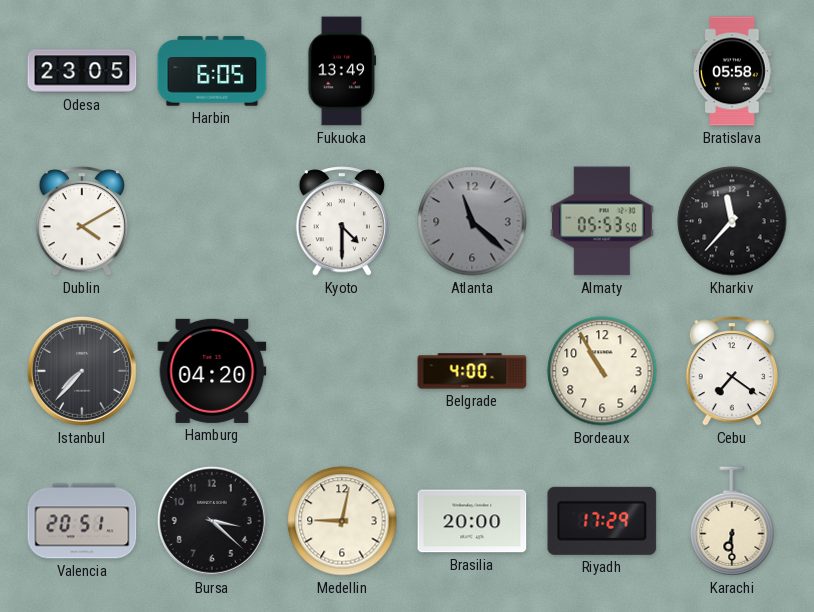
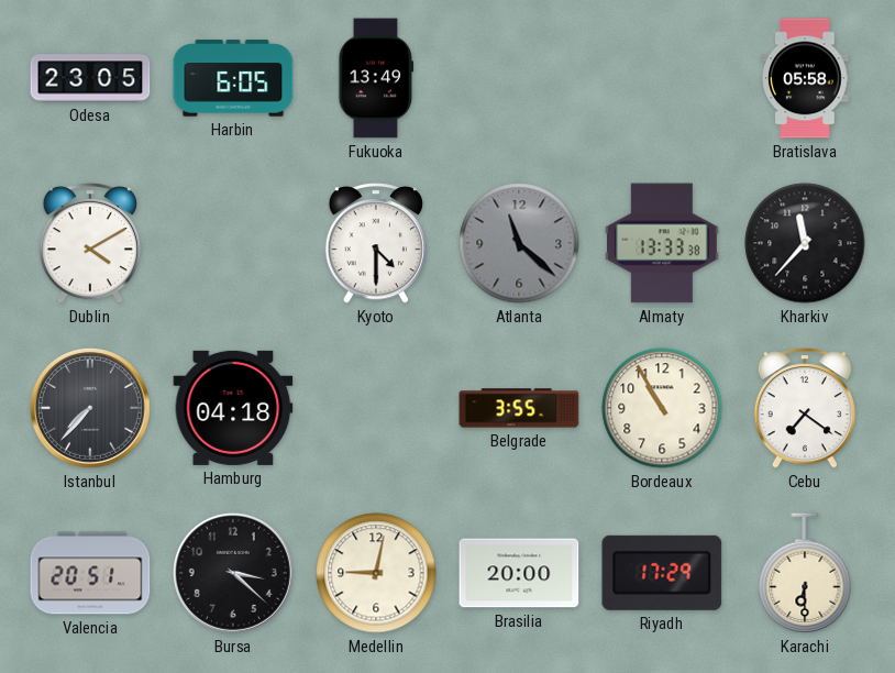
Almaty: 05:53 -> 13:33
Hamburg: 04:20 -> 04:18
Belgrade: 4:00 -> 3:55
